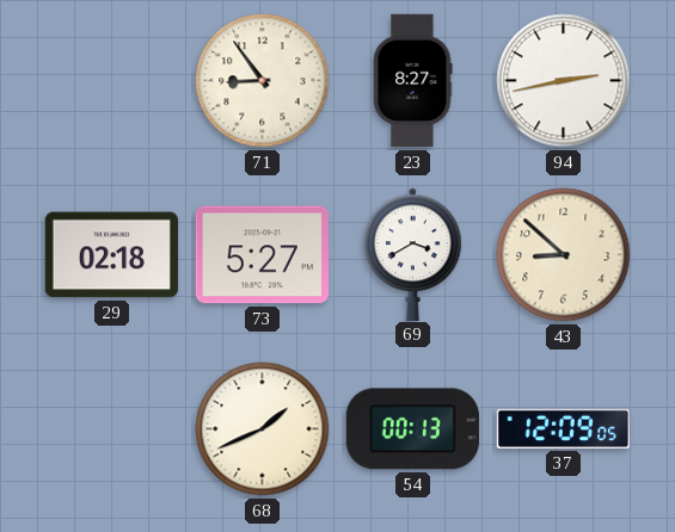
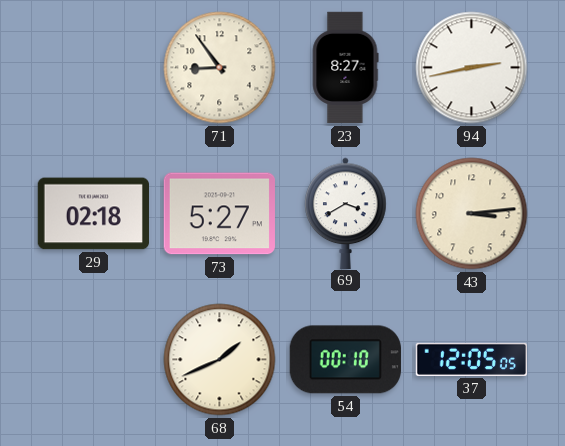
43: 8:52 -> 3:14
54: 00:13 -> 00:10
37: 12:09 -> 12:05
